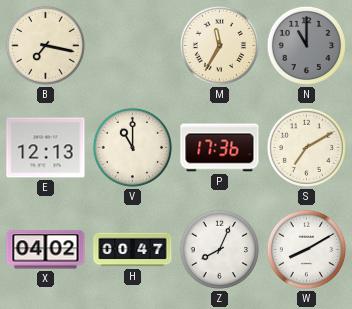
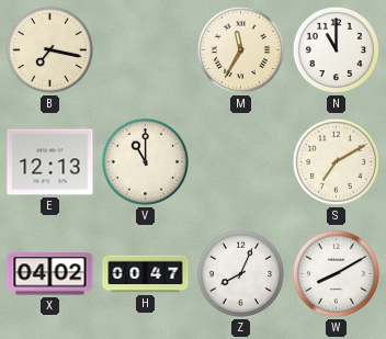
N dial: grey -> white
P: 17:36 -> none
